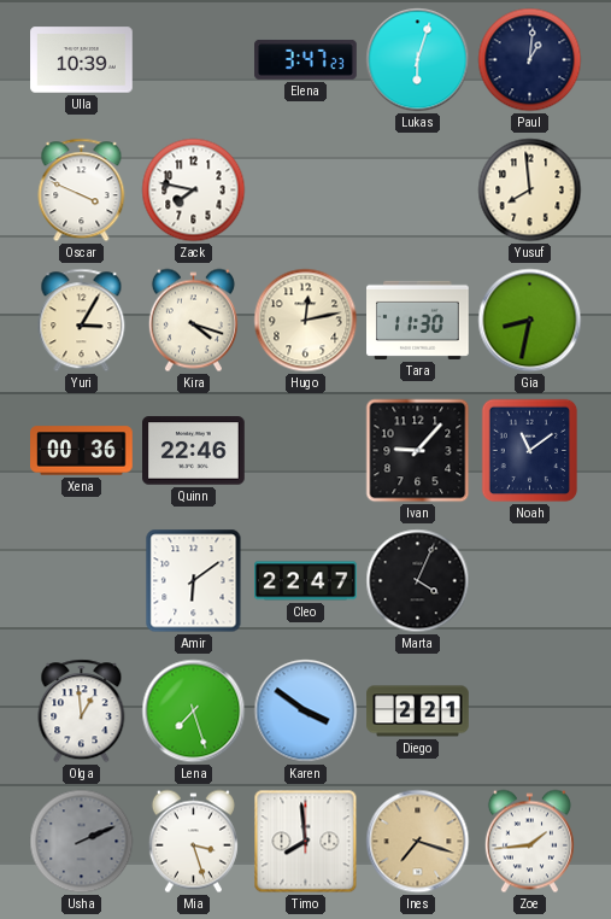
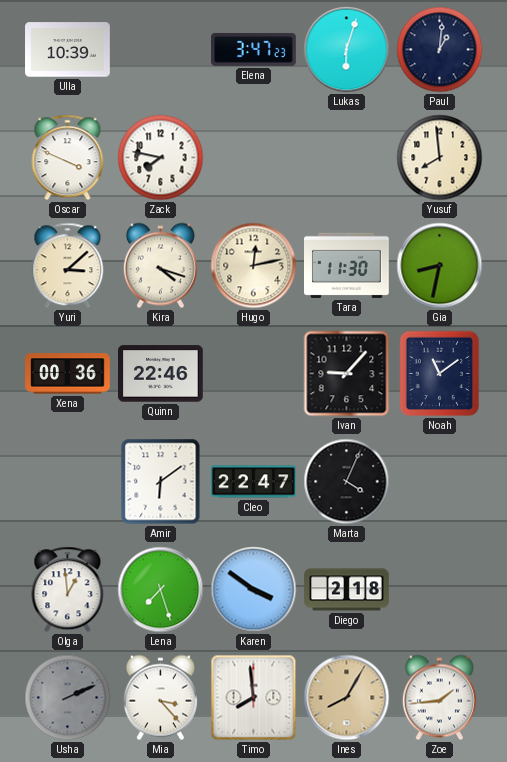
Yuri: 3:05 -> 3:08
Diego: 2:21 -> 2:18
Mia: 3:27 -> 3:23
Ines: 7:18 -> 8:05
